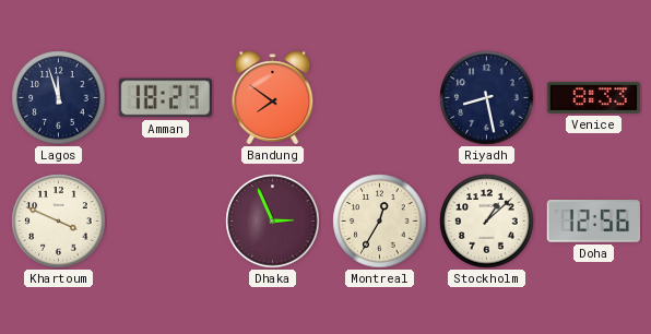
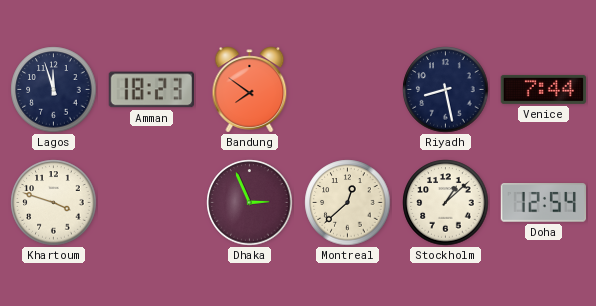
Venice: 8:33 -> 7:44
Khartoum: 3:49 -> 3:48
Montreal: 12:35 -> 12:38
Doha: 12:56 -> 12:54
